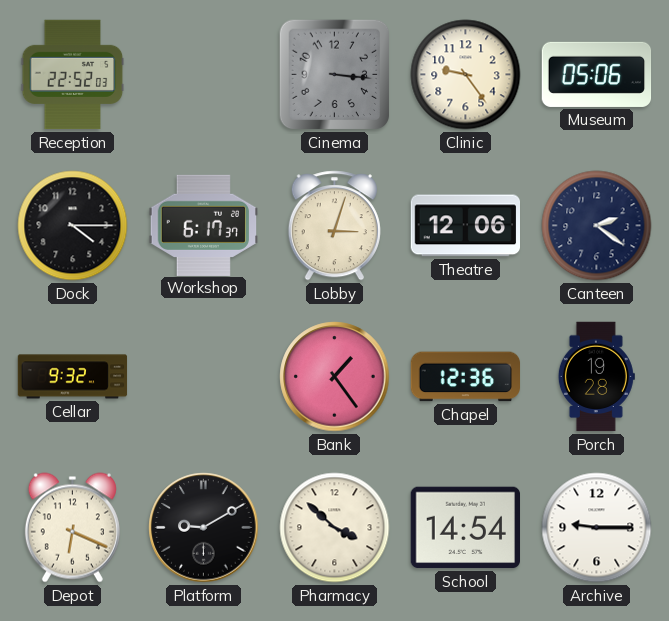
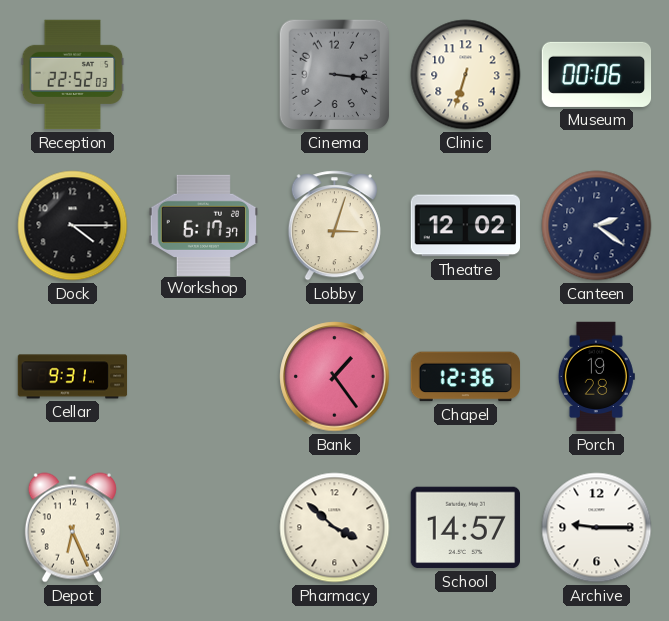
Clinic: 9:24 -> 6:33
Museum: 05:06 -> 00:06
Theatre: 12:06 -> 12:02
Cellar: 9:32 -> 9:31
Depot: 6:19 -> 6:26
Platform: 9:10 -> none
School: 14:54 -> 14:57
